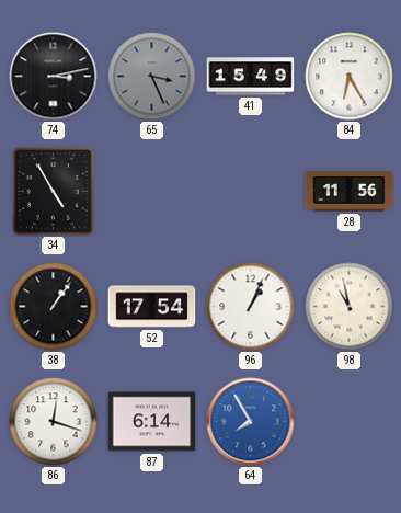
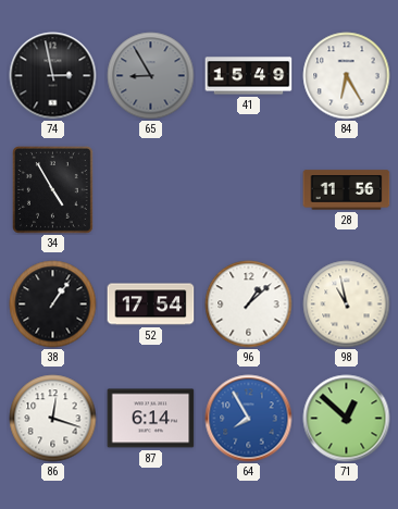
74: 3:13 -> 2:58
65: 3:26 -> 8:55
96: 1:04 -> 1:08
71: none -> 12:52
